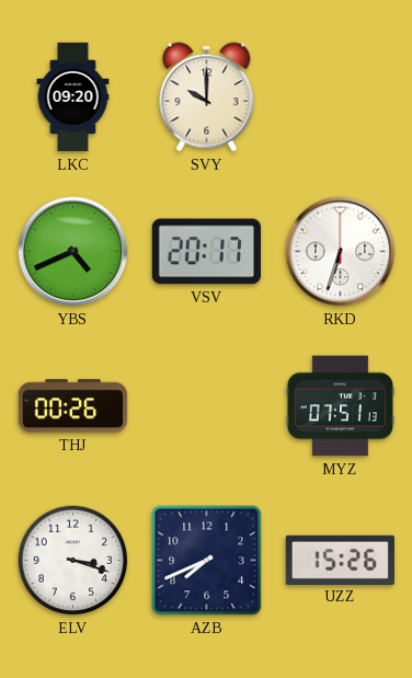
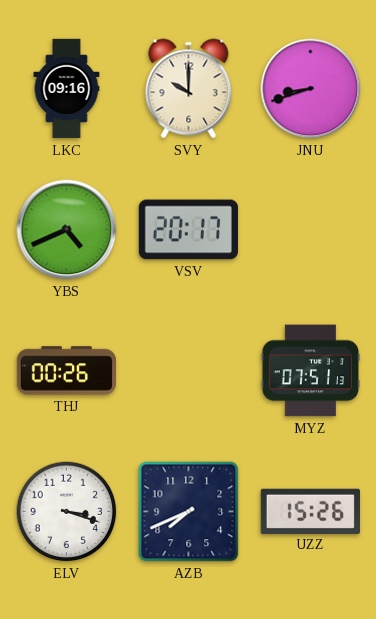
LKC: 09:20 -> 09:16
JNU: none -> 8:42
RKD: 6:33 -> none
